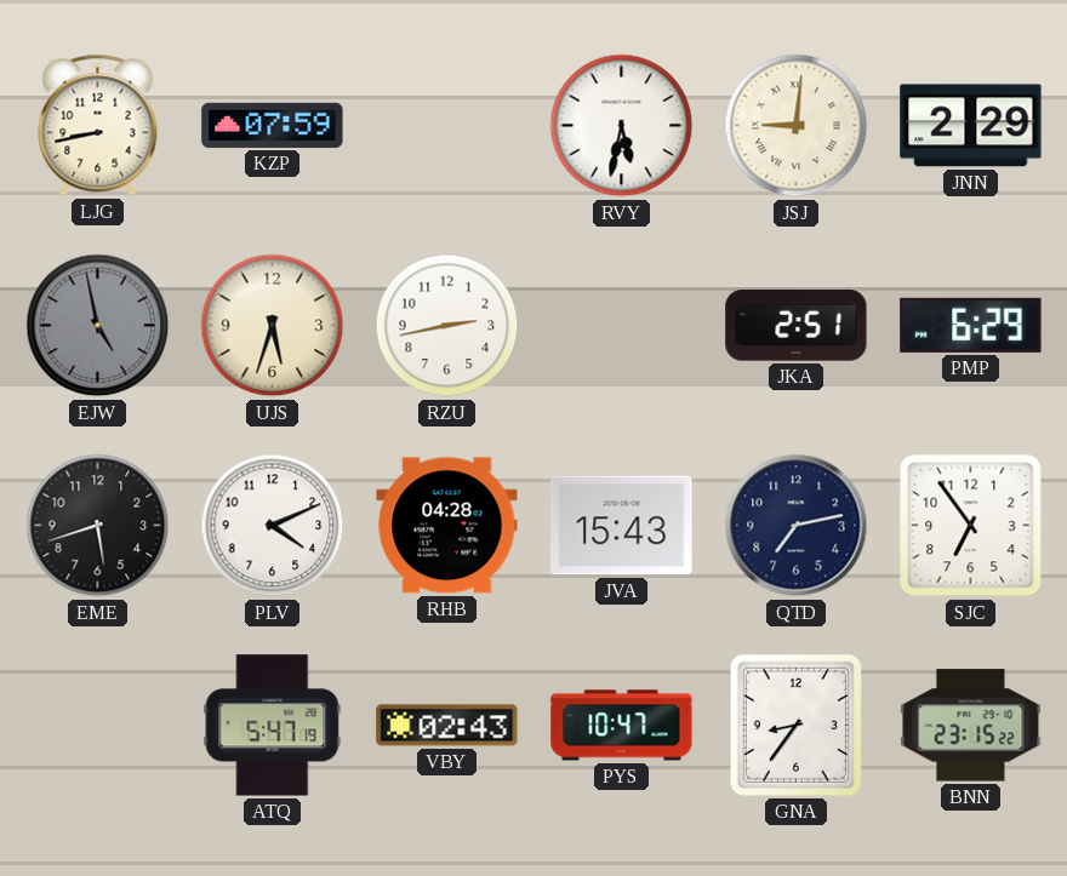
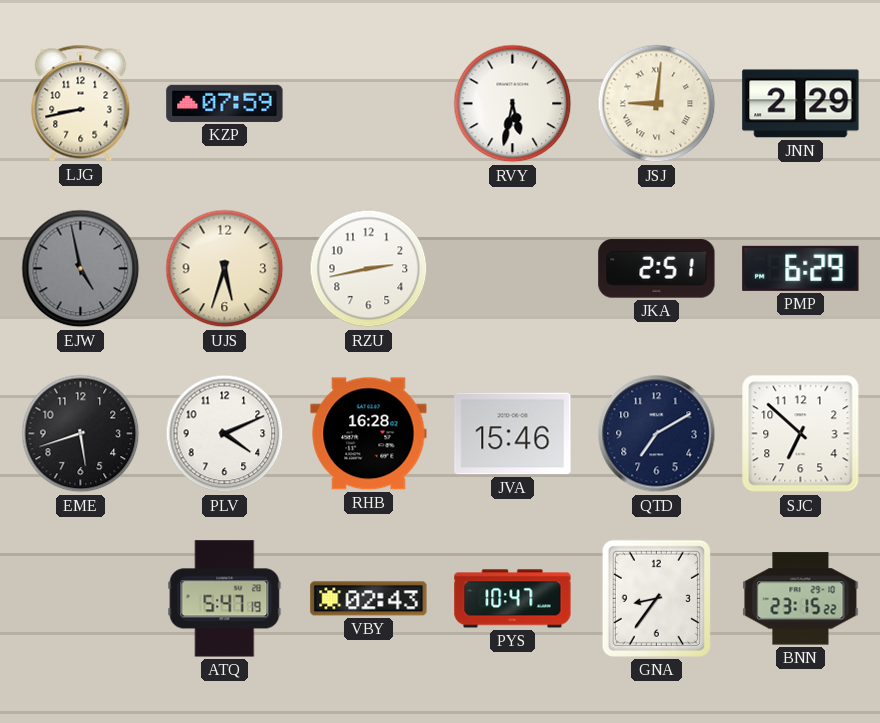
RHB: 04:28 -> 16:28
JVA: 15:43 -> 15:46
QTD: 7:13 -> 7:10
SJC: 6:54 -> 6:52
